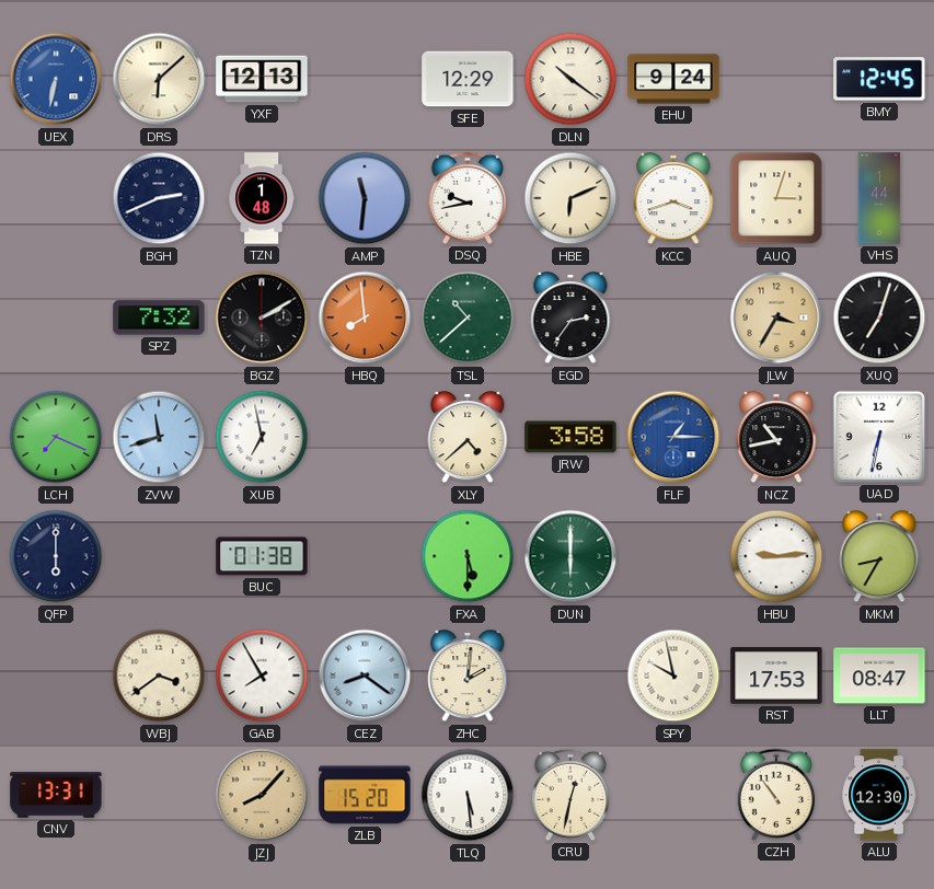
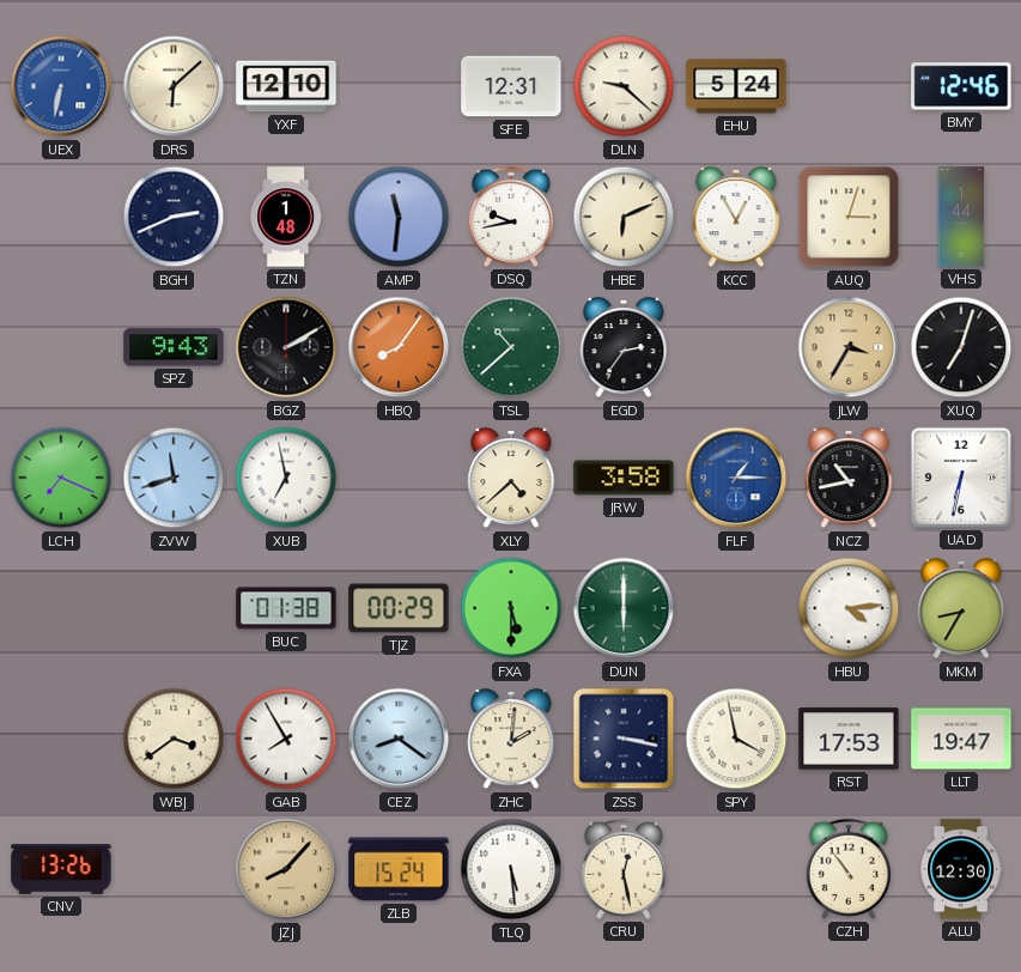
YXF: 12:13 -> 12:10
SFE: 12:29 -> 12:31
DLN: 10:21 -> 9:22
EHU: 9:24 -> 5:24
BMY: 12:45 -> 12:46
KCC: 3:42 -> 12:55
SPZ: 7:32 -> 9:43
HBQ: 7:59 -> 8:06
QFP: 6:00 -> none
TJZ: none -> 00:29
HBU: 9:14 -> 4:14
ZSS: none -> 3:17
SPY: 9:58 -> 3:58
LLT: 08:47 -> 19:47
CNV: 13:31 -> 13:26
ZLB: 15:20 -> 15:24
CRU: 12:32 -> 12:28
